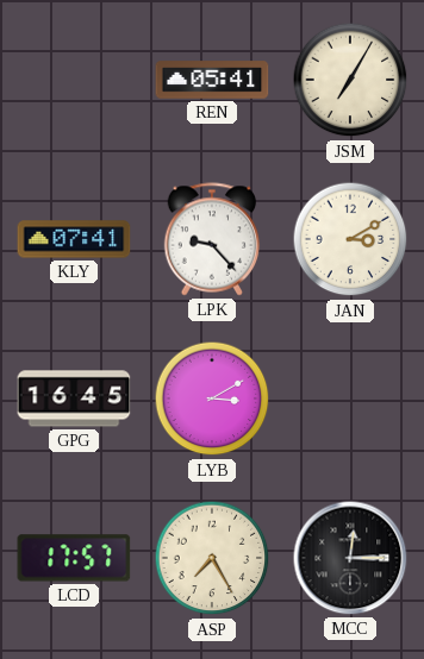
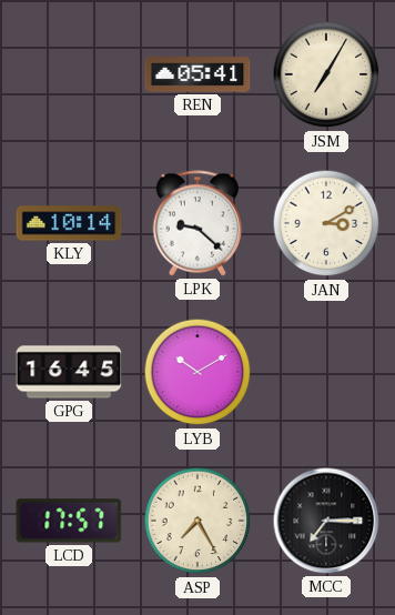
KLY: 07:41 -> 10:14
LPK: 9:23 -> 9:22
LYB: 3:10 -> 10:10
MCC: 12:15 -> 7:15
